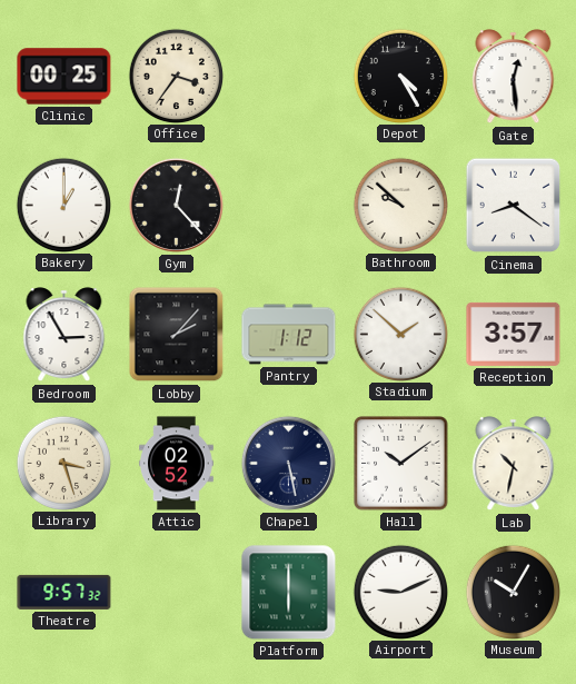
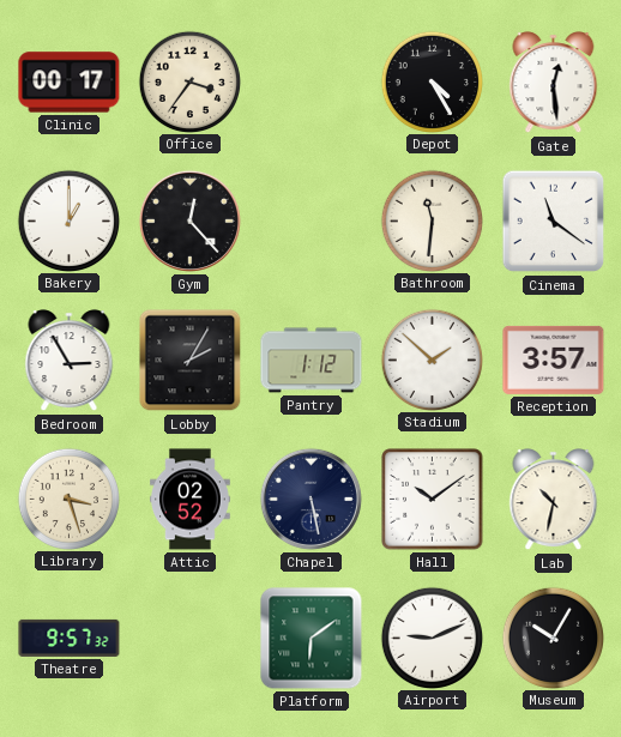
Clinic: 00:25 -> 00:17
Bathroom: 9:52 -> 11:31
Cinema: 8:21 -> 11:21
Lobby: 2:07 -> 2:05
Platform: 6:00 -> 6:09
